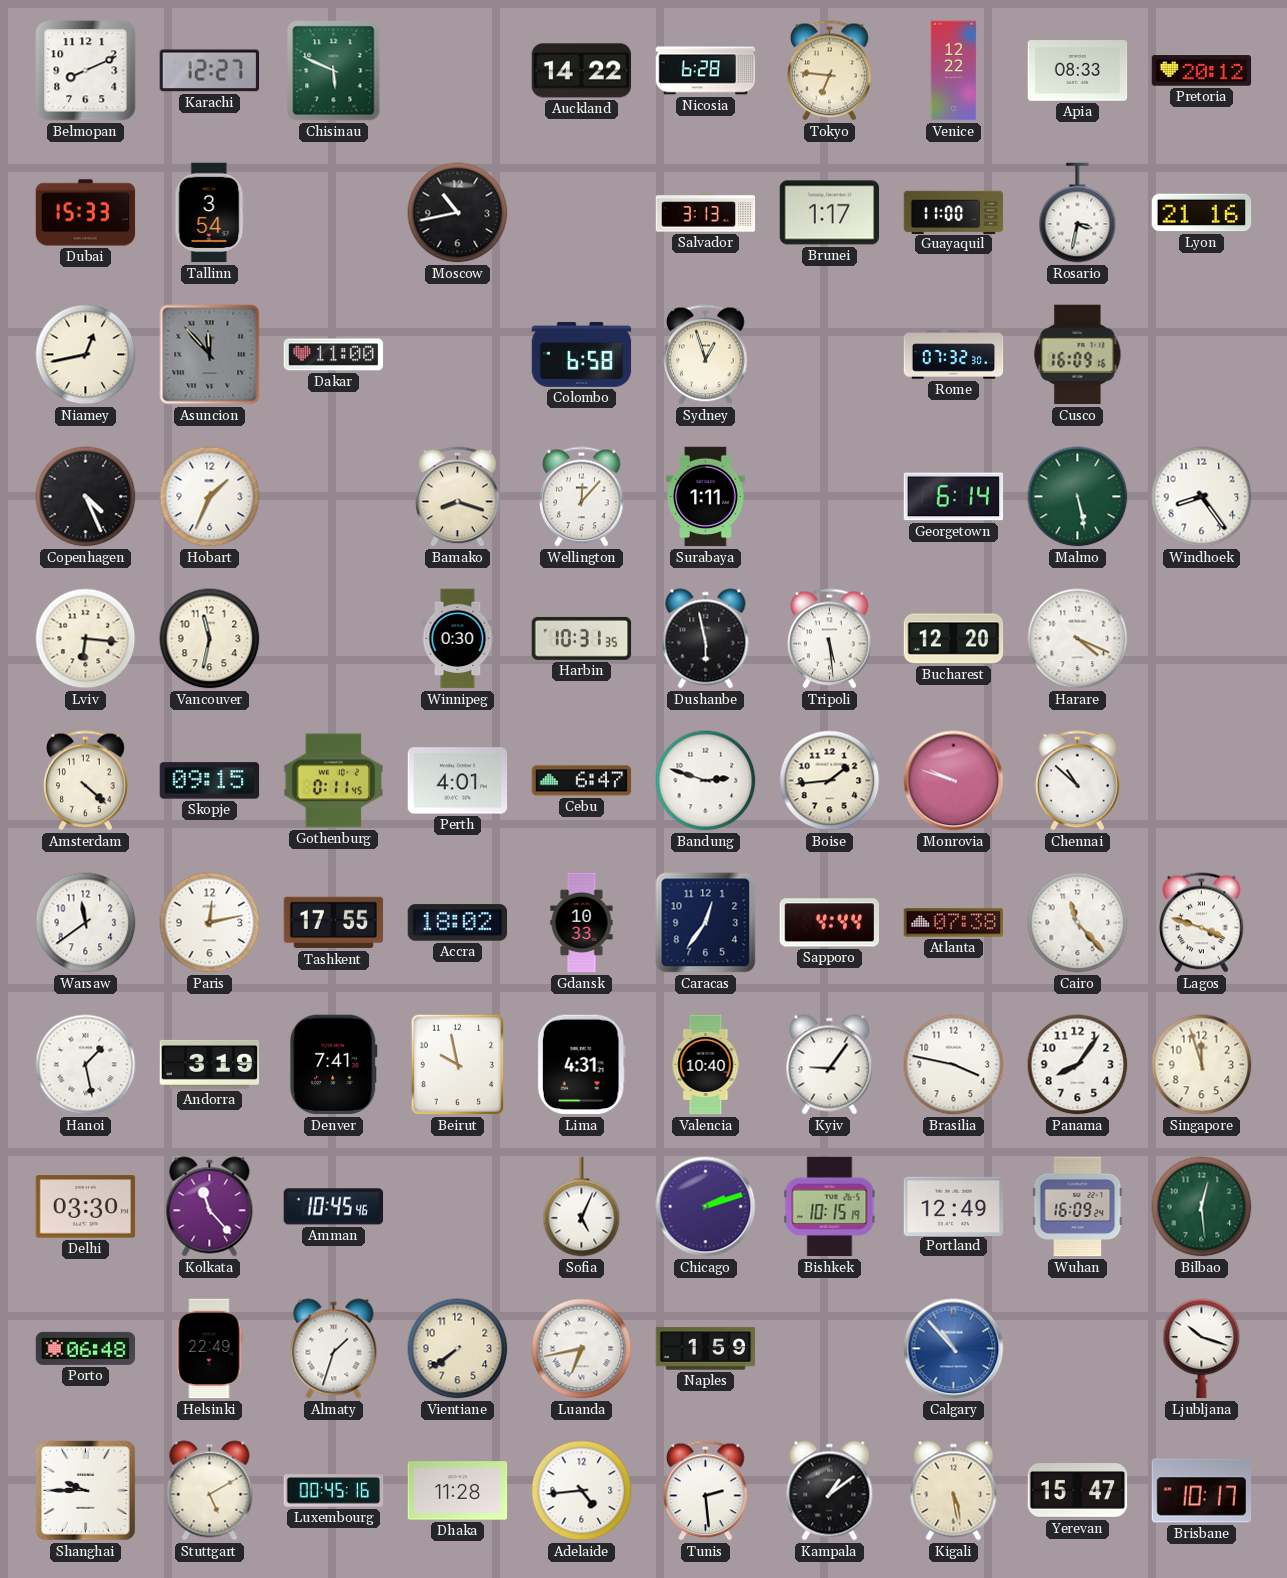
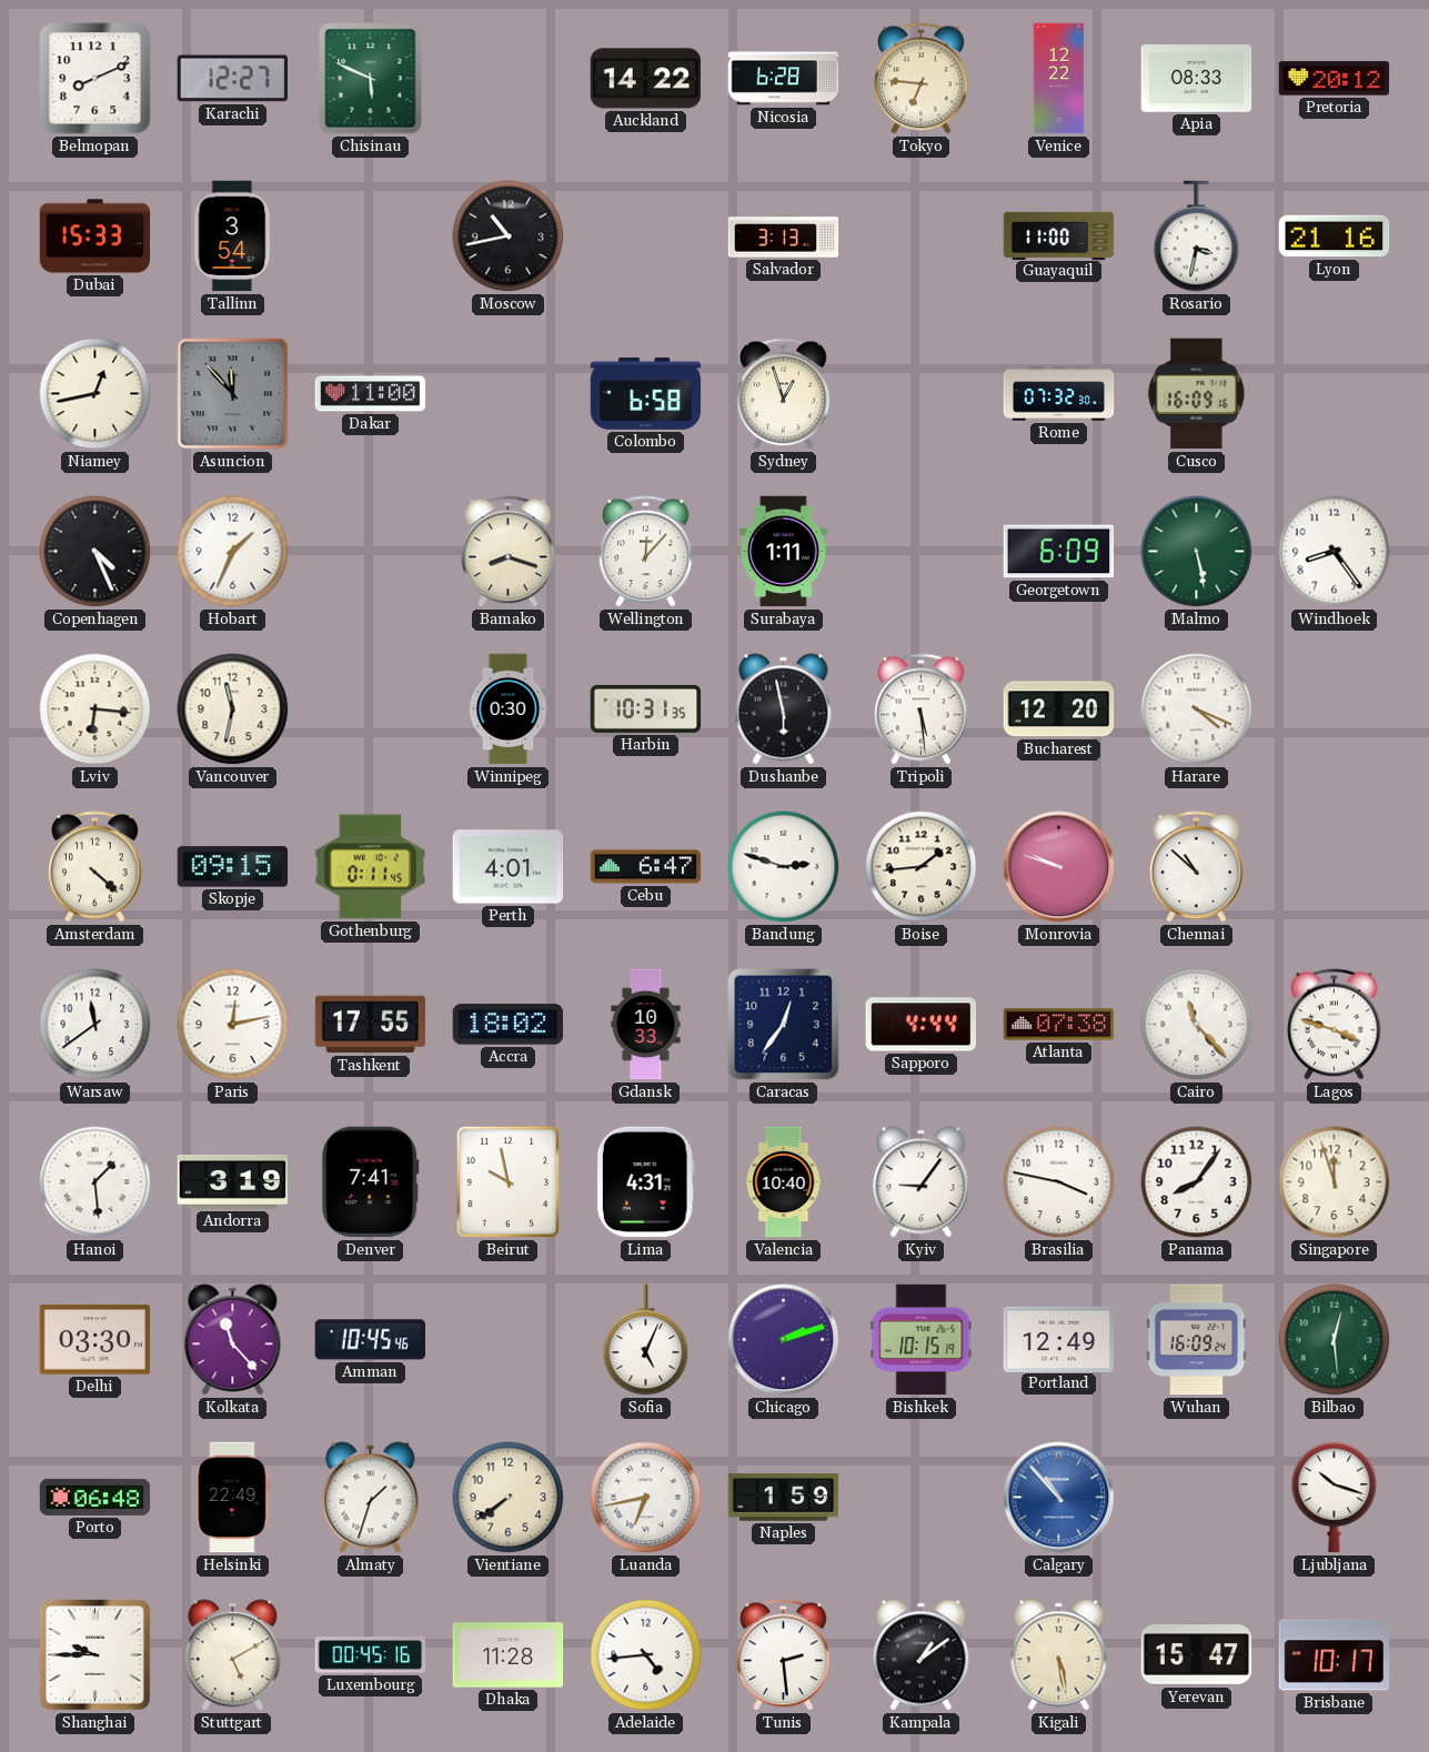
Brunei: 1:17 -> none
Georgetown: 6:14 -> 6:09
Hanoi: 1:28 -> 1:29
